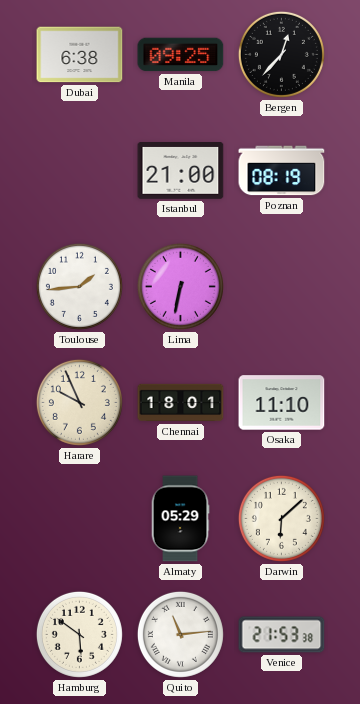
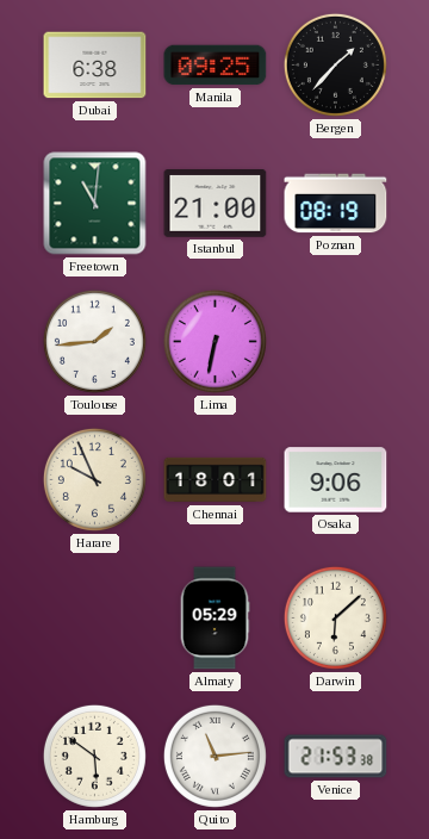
Bergen: 12:37 -> 1:37
Freetown: none -> 11:01
Osaka: 11:10 -> 9:06
